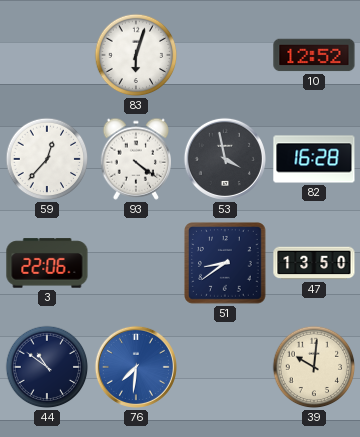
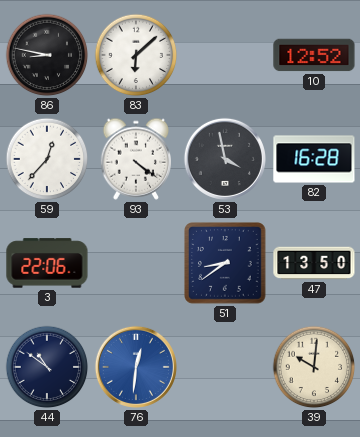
86: none -> 8:47
83: 6:03 -> 6:08
76: 7:31 -> 12:31
